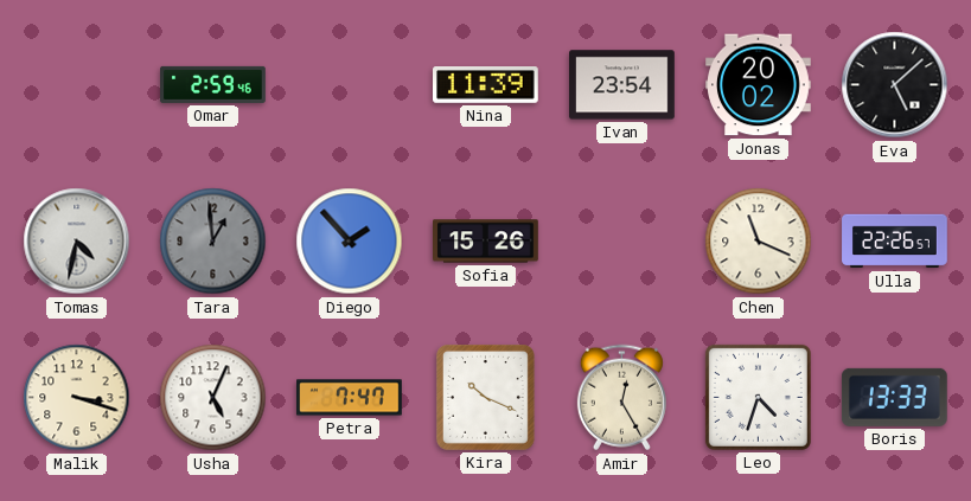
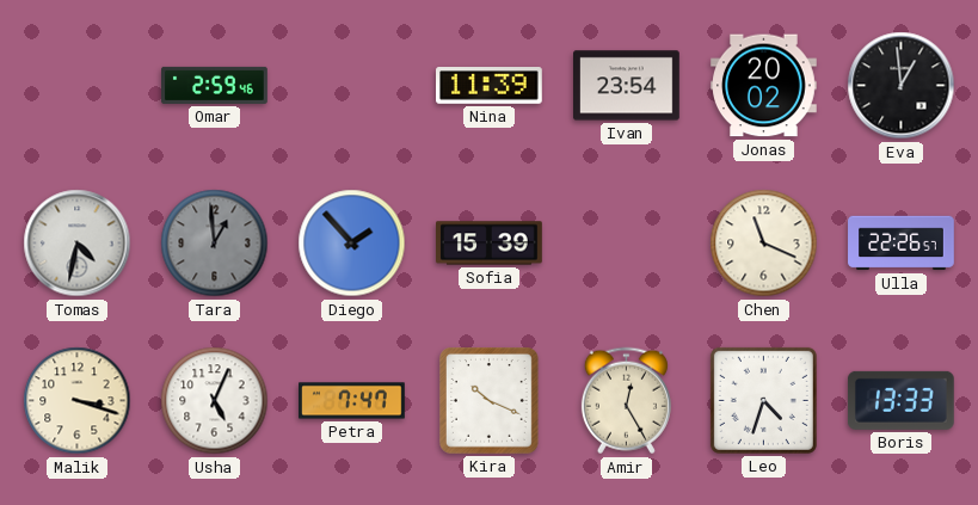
Eva: 5:08 -> 12:59
Sofia: 15:26 -> 15:39
